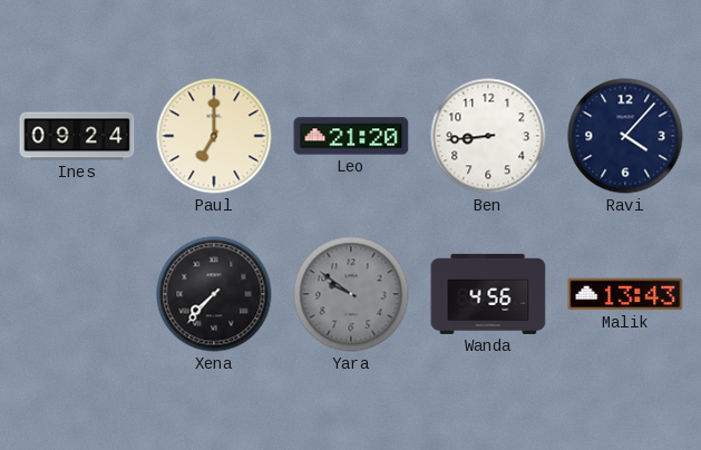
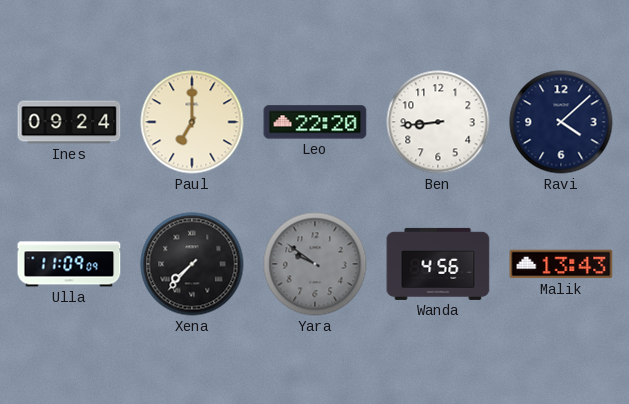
Leo: 21:20 -> 22:20
Ravi: 4:07 -> 4:08
Ulla: none -> 11:09
